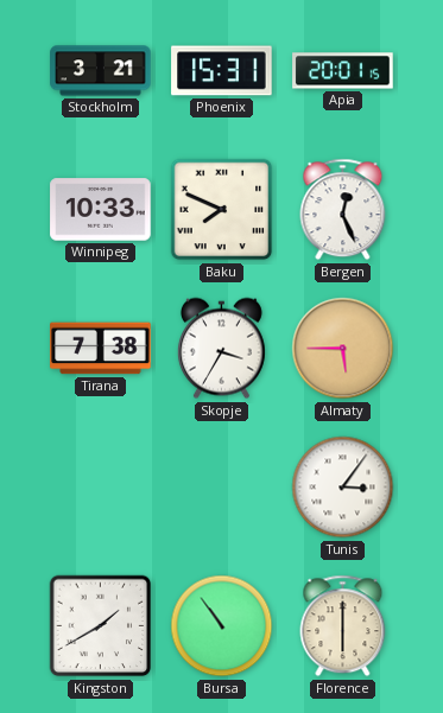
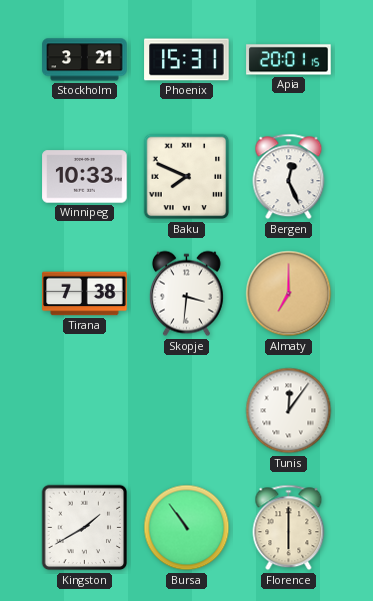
Skopje: 3:35 -> 3:31
Almaty: 5:45 -> 7:00
Tunis: 3:06 -> 12:06
